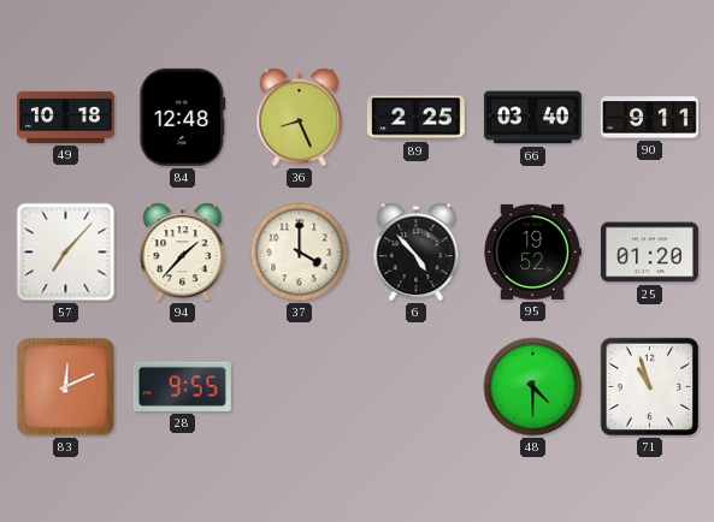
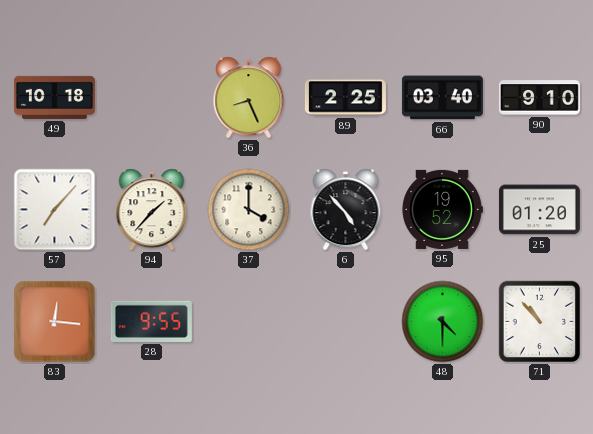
84: 12:48 -> none
90: 9:11 -> 9:10
83: 12:11 -> 12:16
71: 10:57 -> 10:53
